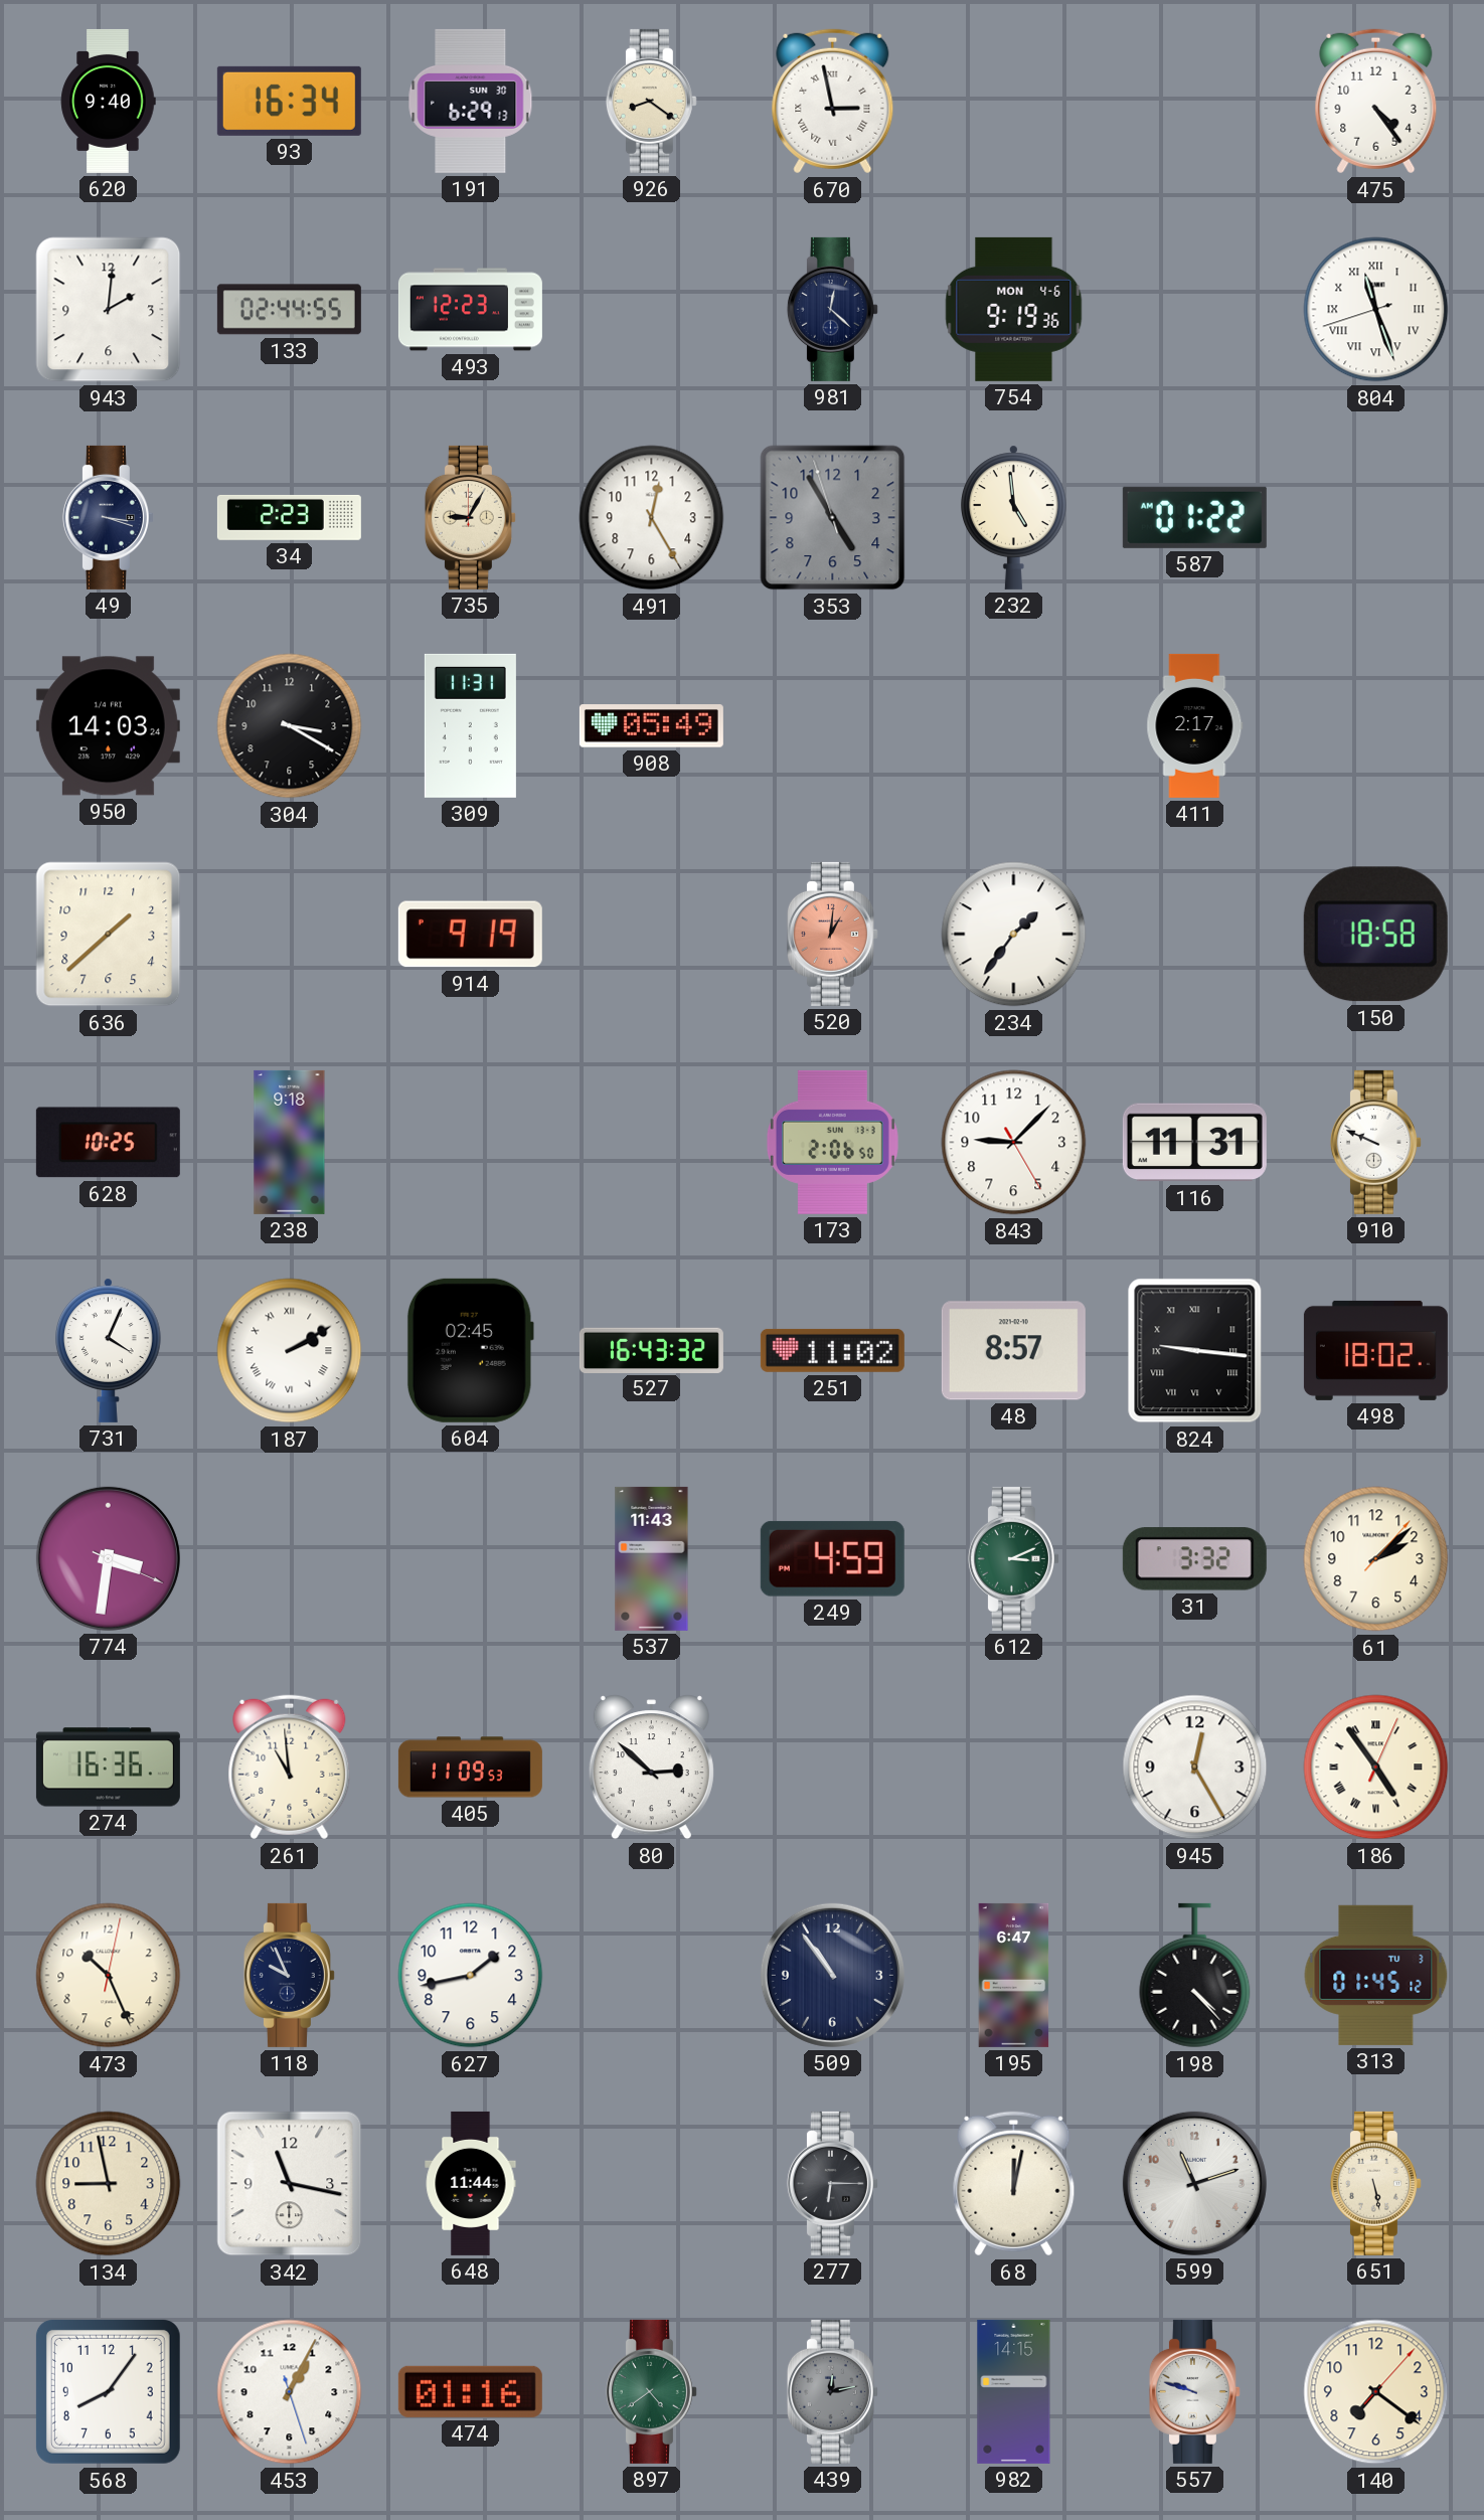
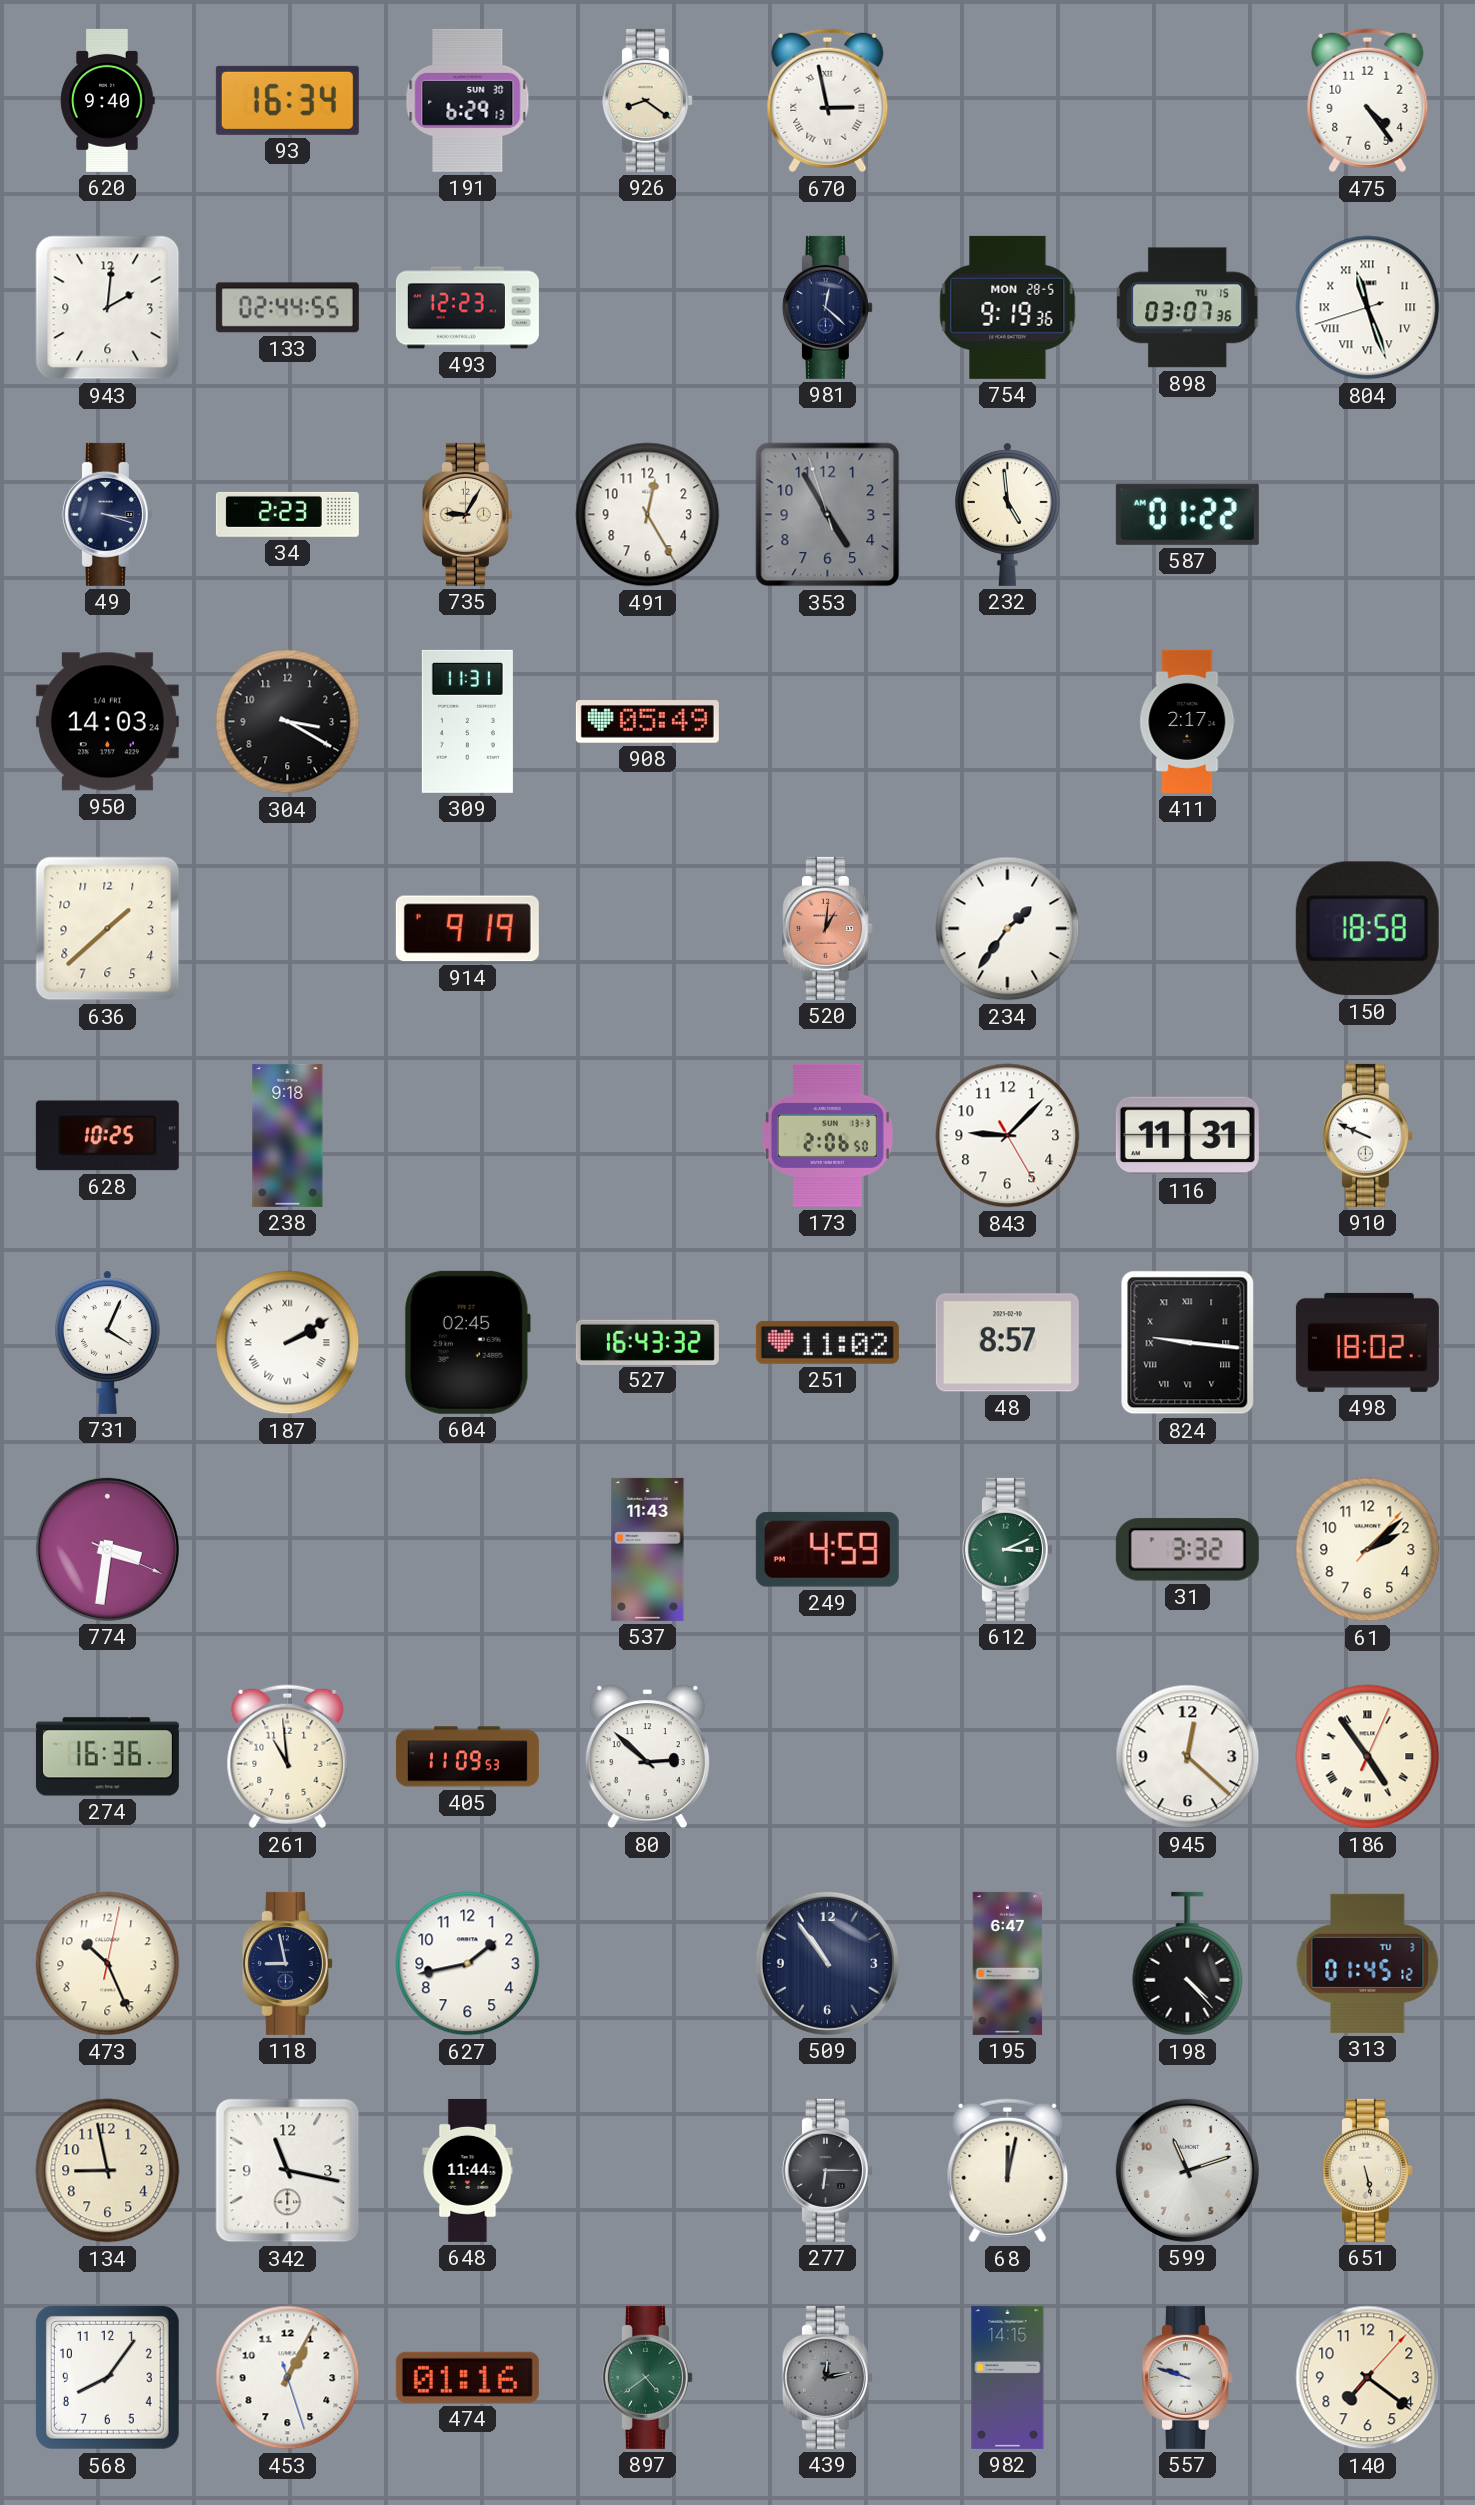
754 date: MON 4-6 -> MON 28-5
898: none -> 03:07
945: 12:25 -> 12:22
118: 9:56 -> 8:58
